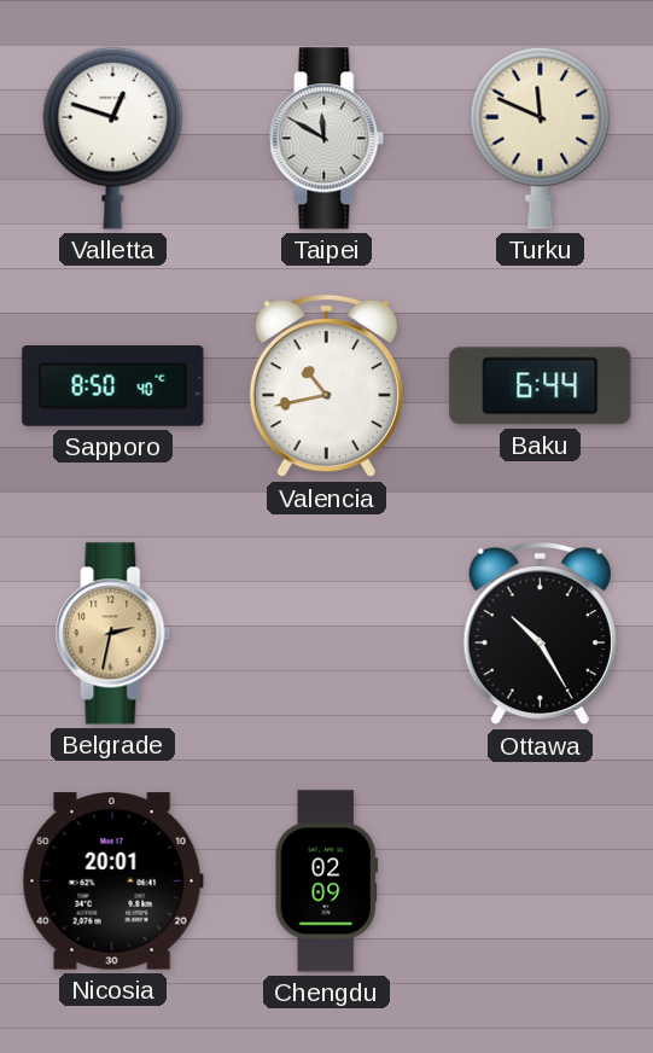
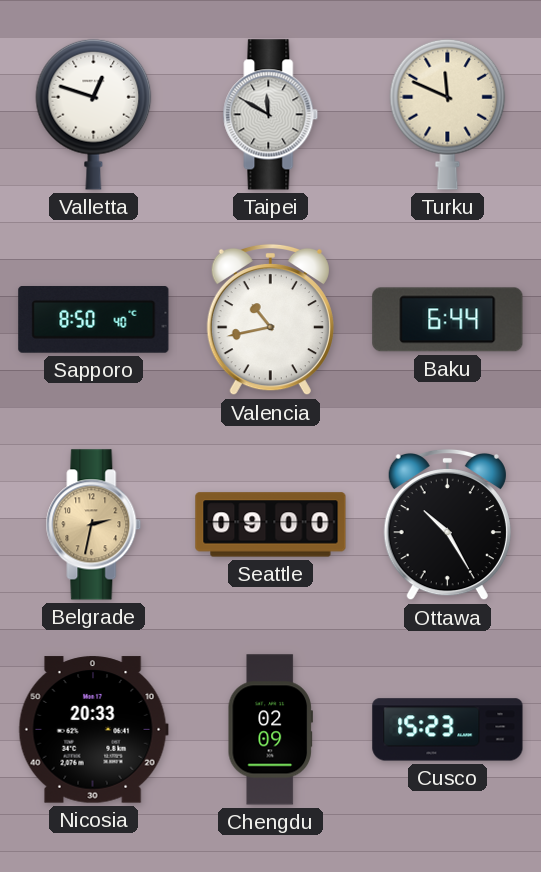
Seattle: none -> 09:00
Nicosia: 20:01 -> 20:33
Cusco: none -> 15:23
